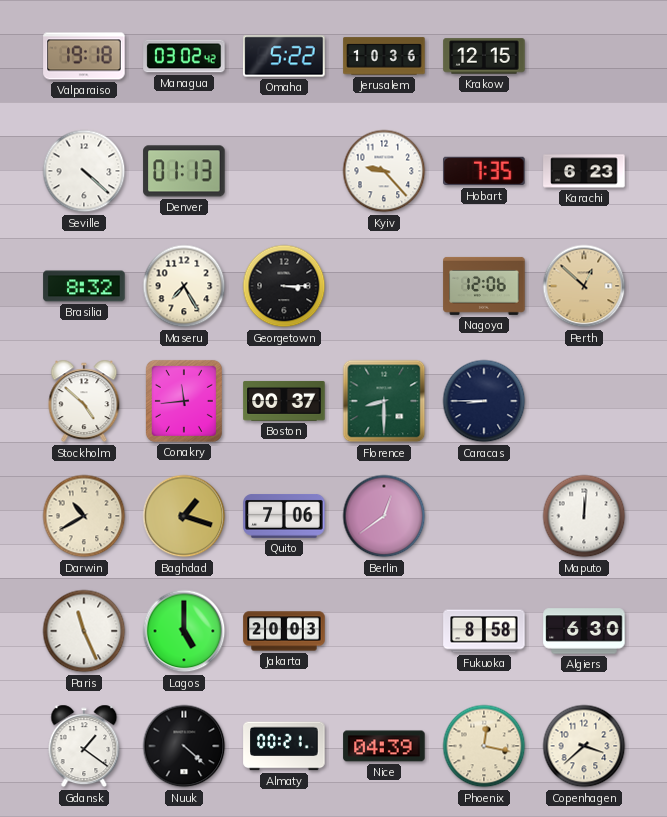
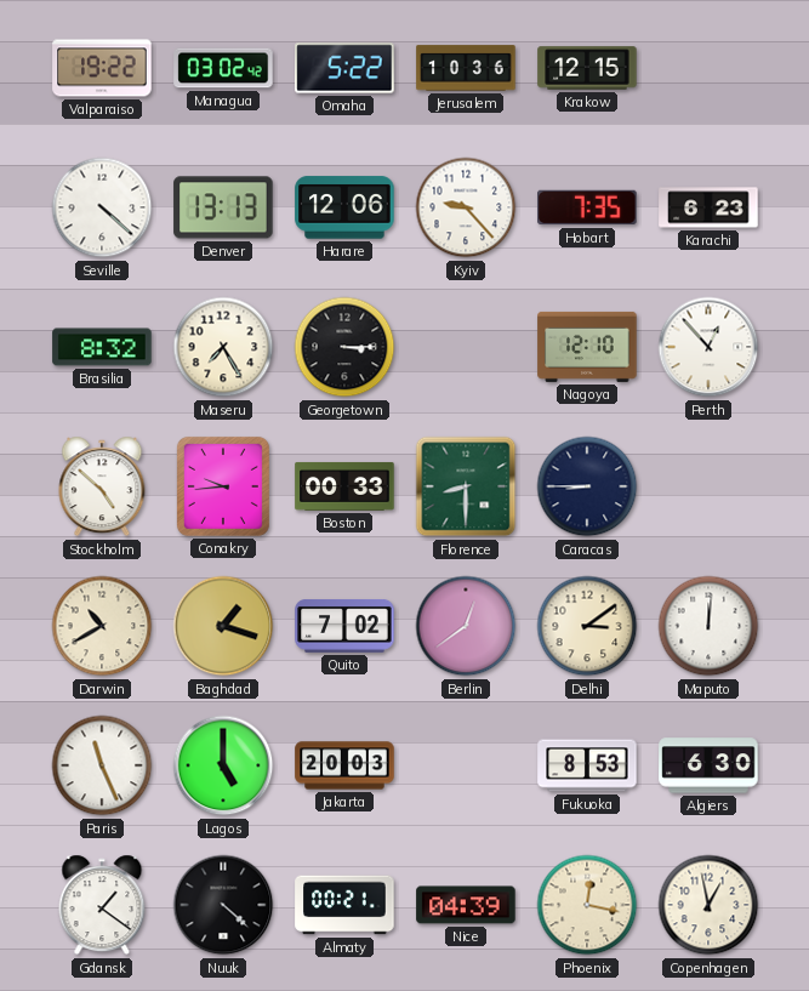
Valparaiso: 19:18 -> 19:22
Denver: 01:13 -> 13:13
Harare: none -> 12:06
Nagoya: 12:06 -> 12:10
Perth: 12:52 -> 12:53
Perth dial: champagne -> white
Conakry: 11:44 -> 9:44
Boston: 00:37 -> 00:33
Quito: 7:06 -> 7:02
Delhi: none -> 3:09
Fukuoka: 8:58 -> 8:53
Copenhagen: 3:38 -> 12:58
